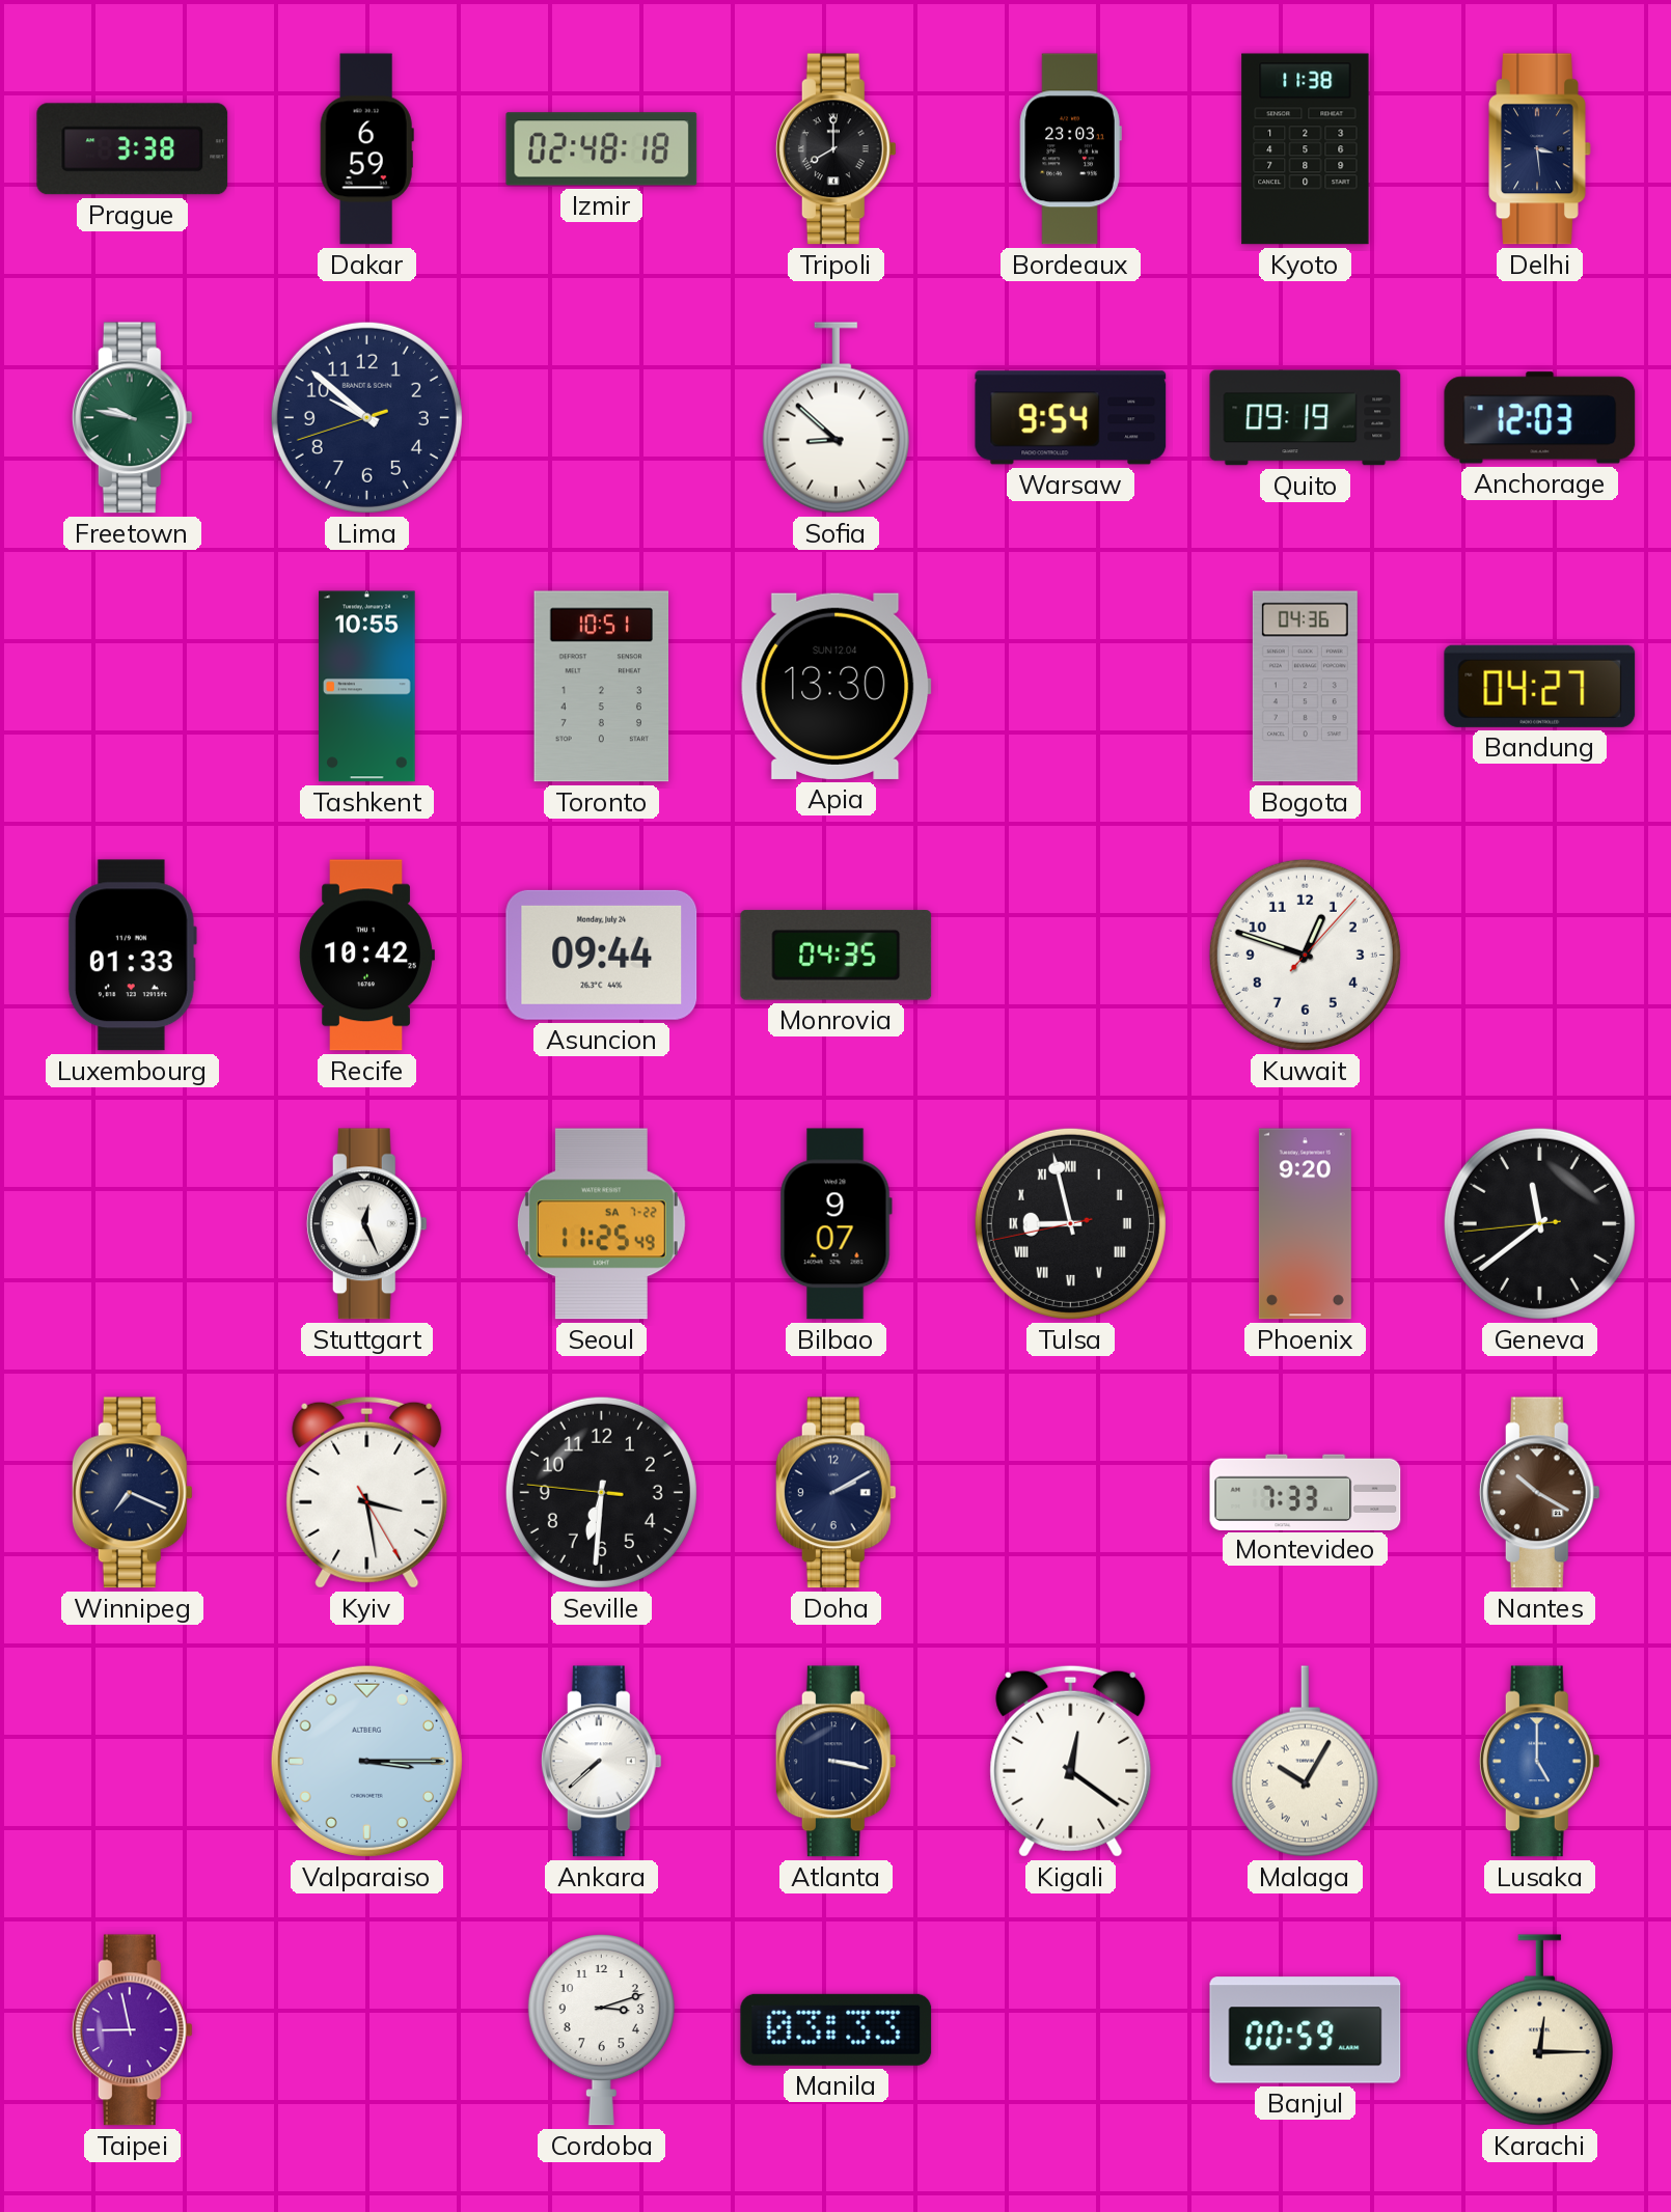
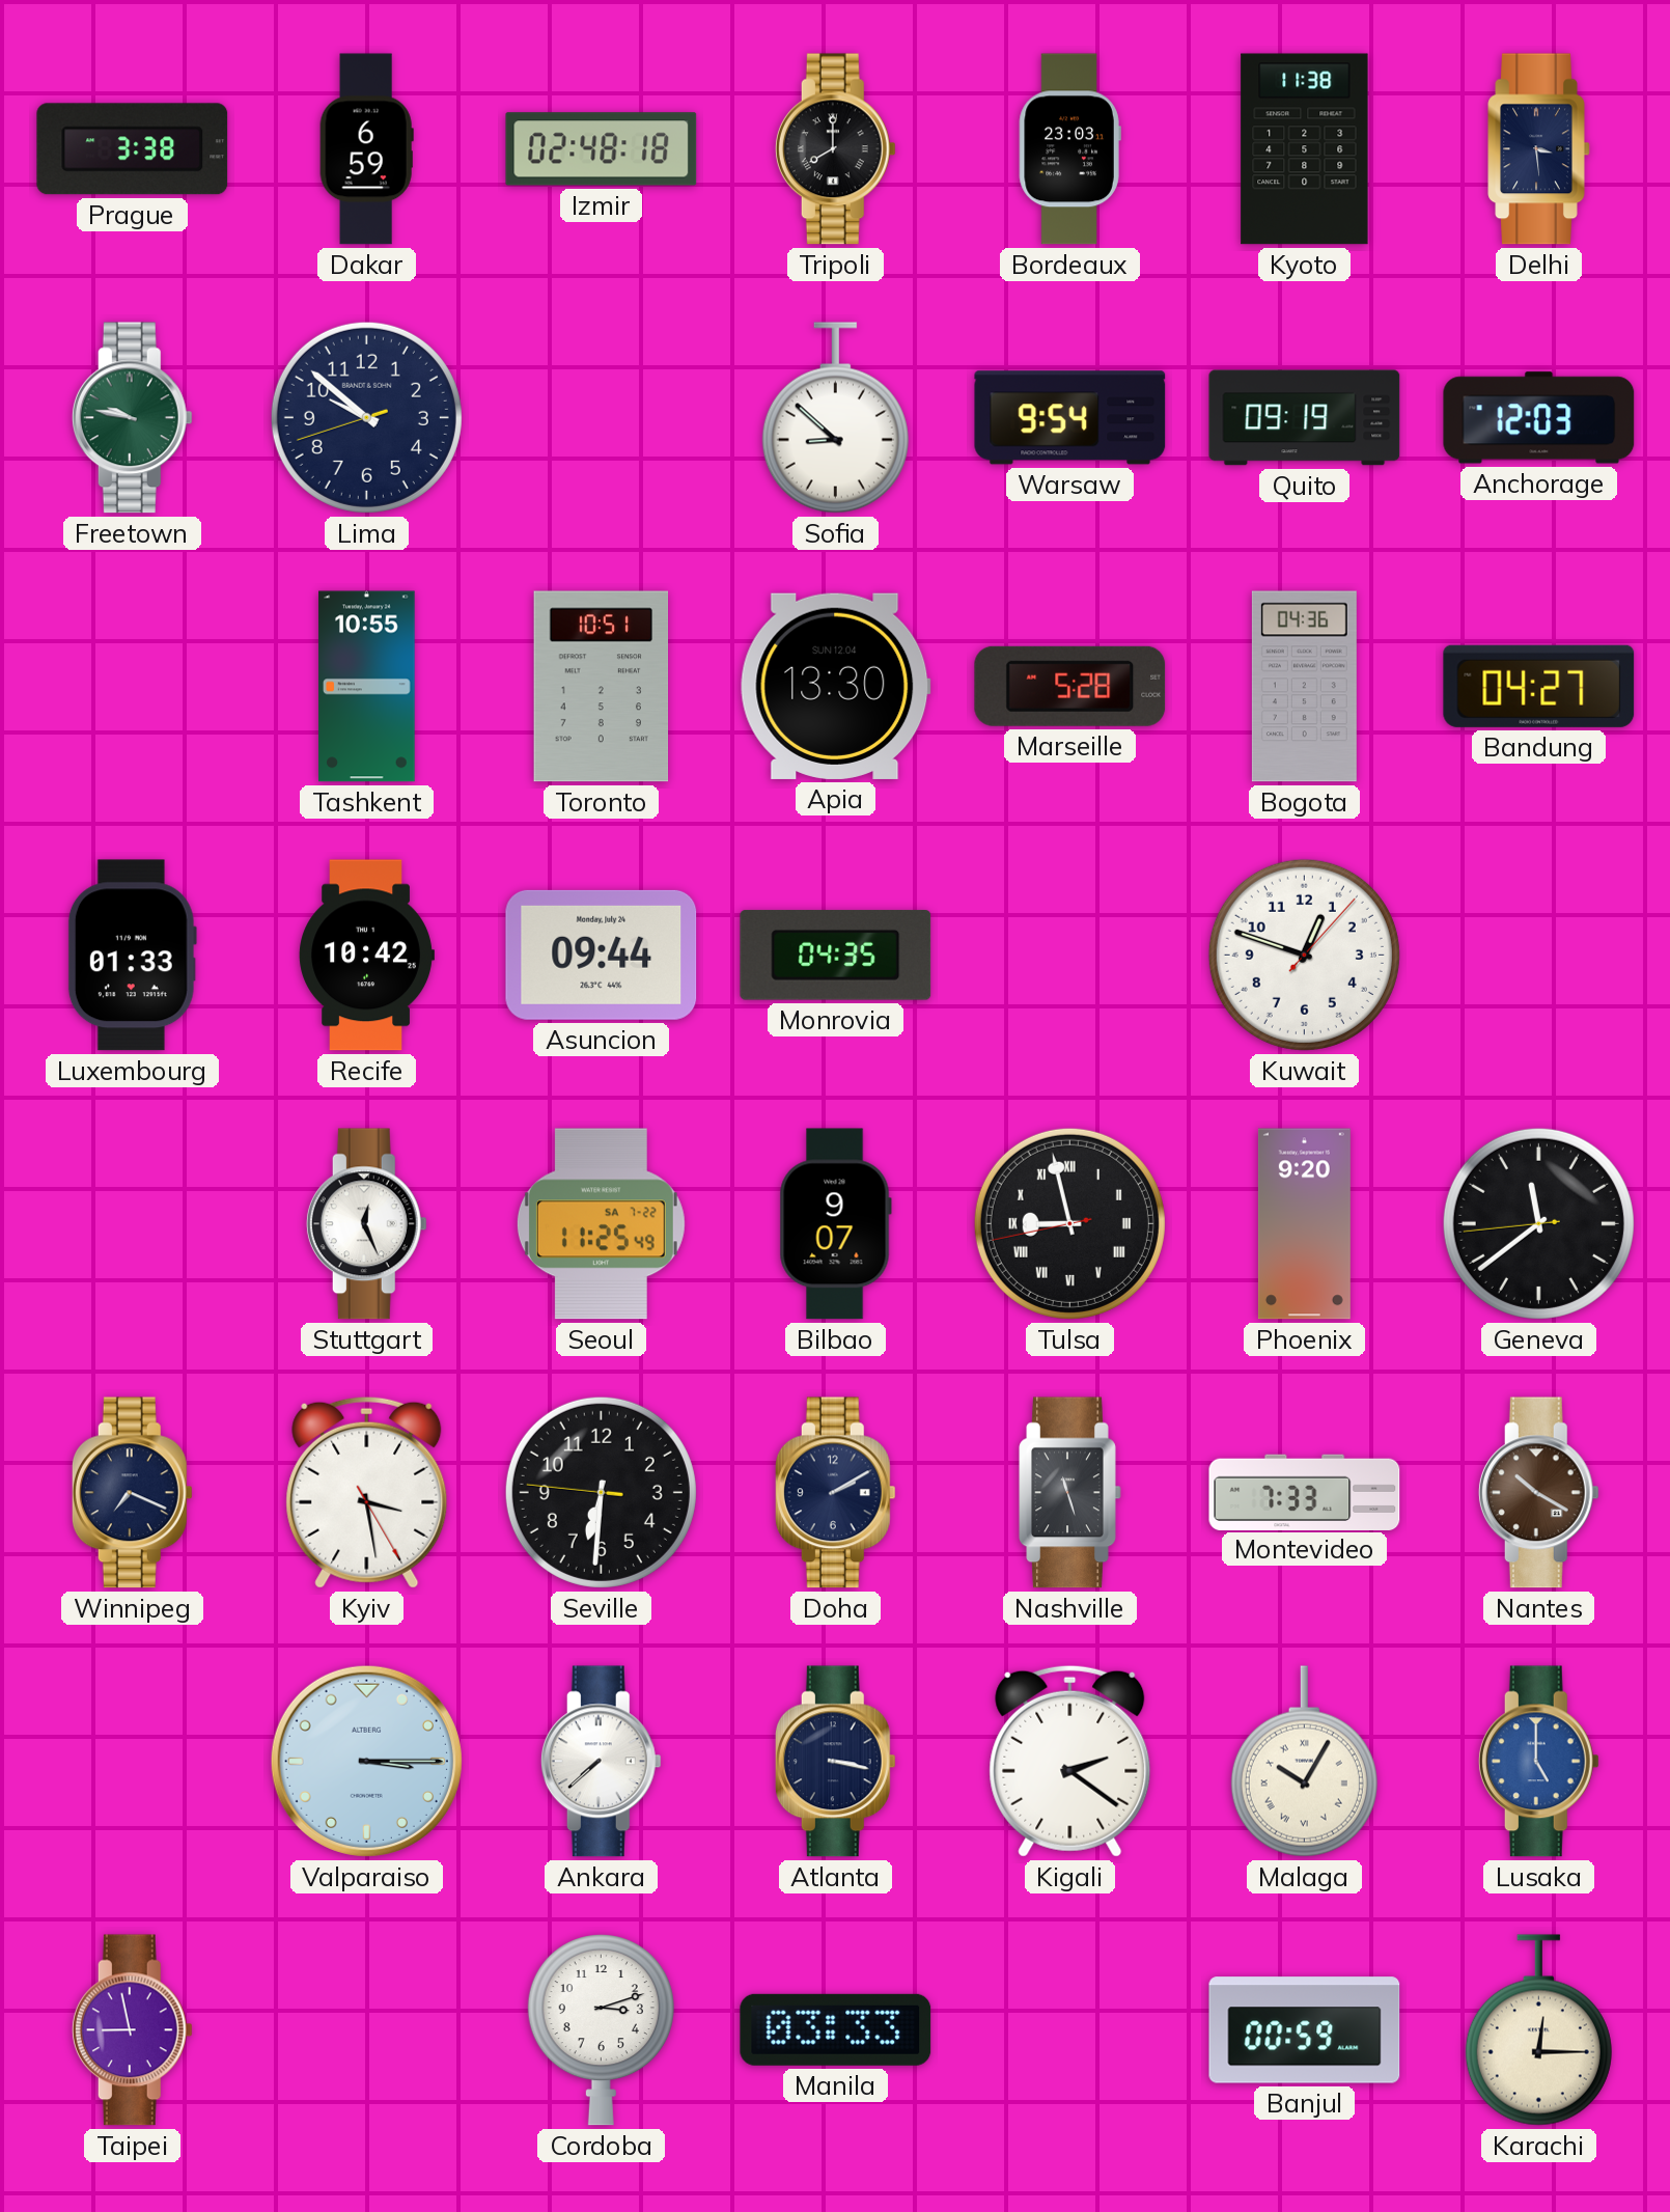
Marseille: none -> 5:28
Nashville: none -> 11:27
Kigali: 12:21 -> 2:21
